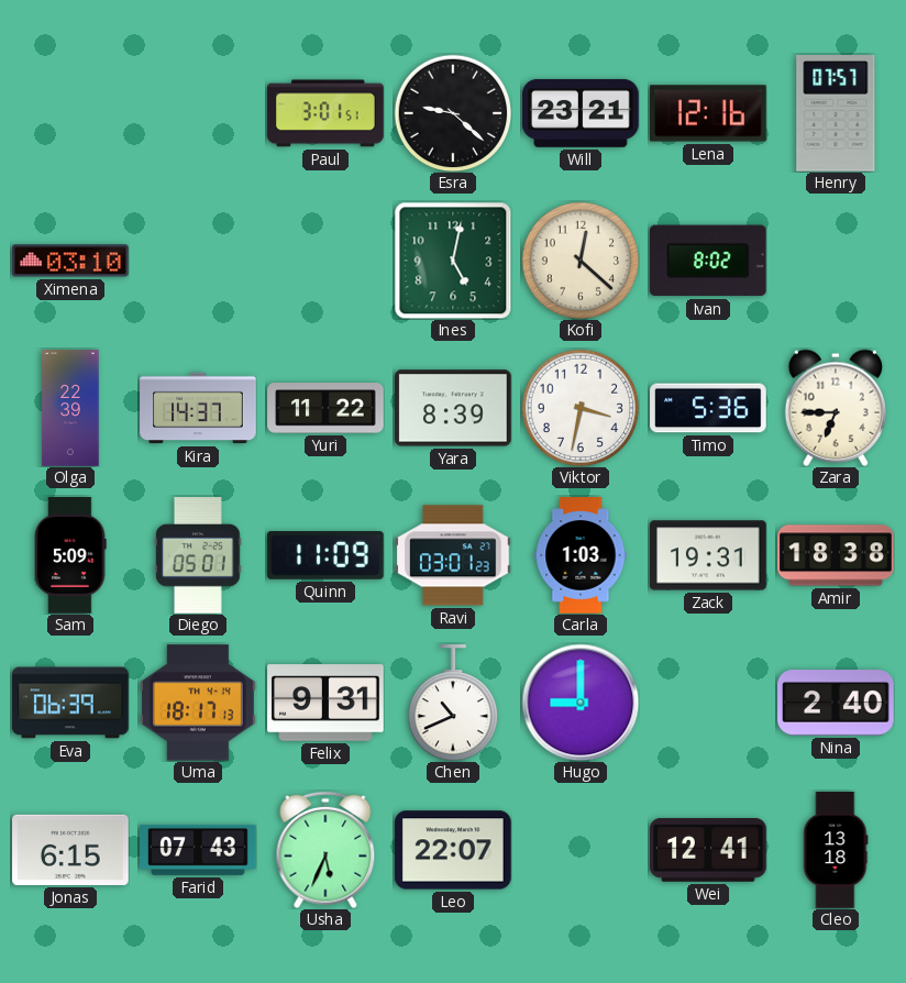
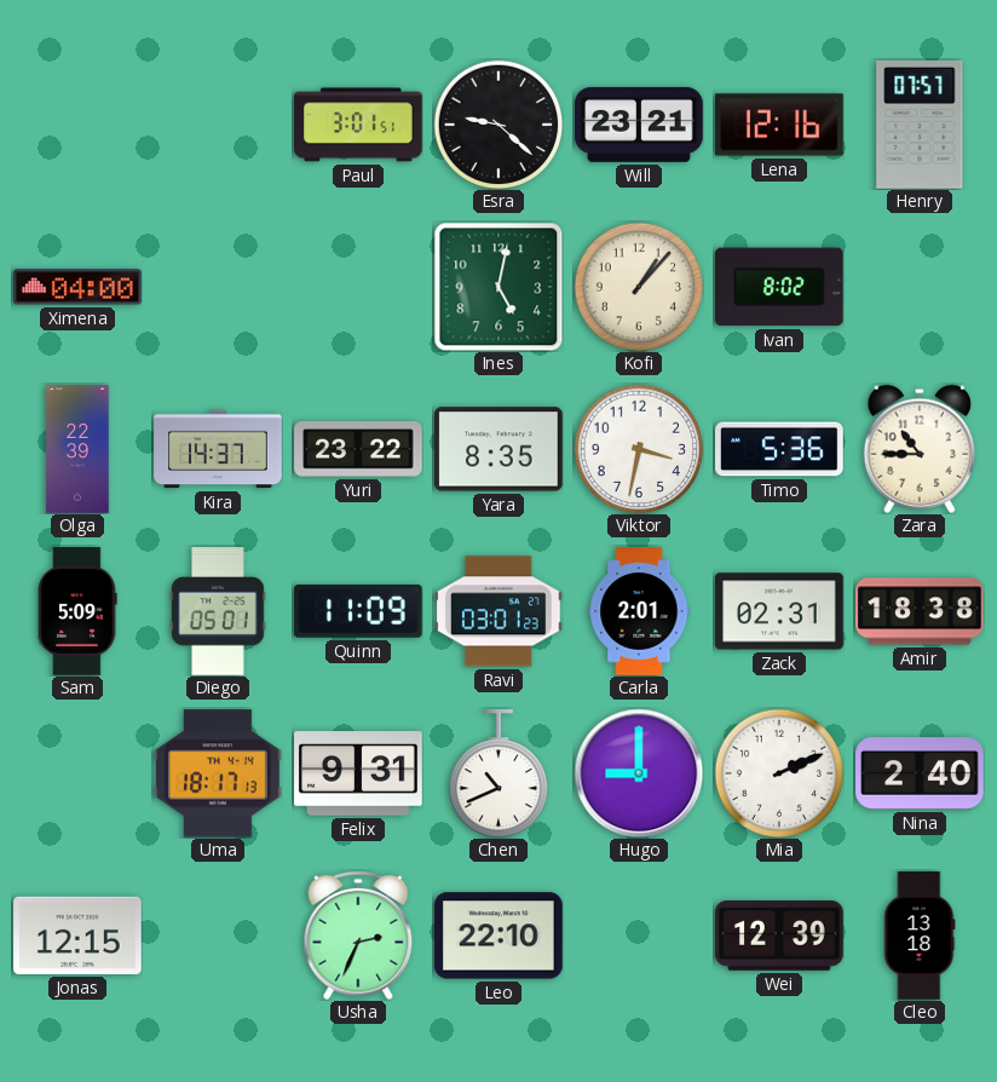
Ximena: 03:10 -> 04:00
Kofi: 12:22 -> 1:07
Yuri: 11:22 -> 23:22
Yara: 8:39 -> 8:35
Zara: 6:45 -> 10:45
Carla: 1:03 -> 2:01
Zack: 19:31 -> 02:31
Eva: 06:39 -> none
Mia: none -> 2:11
Jonas: 6:15 -> 12:15
Farid: 07:43 -> none
Usha: 5:34 -> 2:34
Leo: 22:07 -> 22:10
Wei: 12:41 -> 12:39
